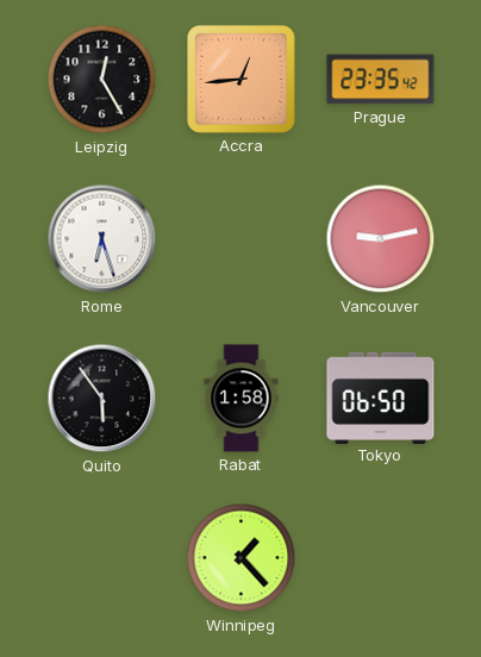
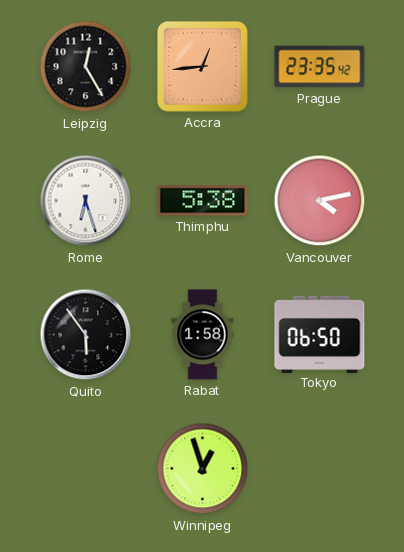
Thimphu: none -> 5:38
Vancouver: 9:13 -> 4:13
Winnipeg: 1:23 -> 12:57
